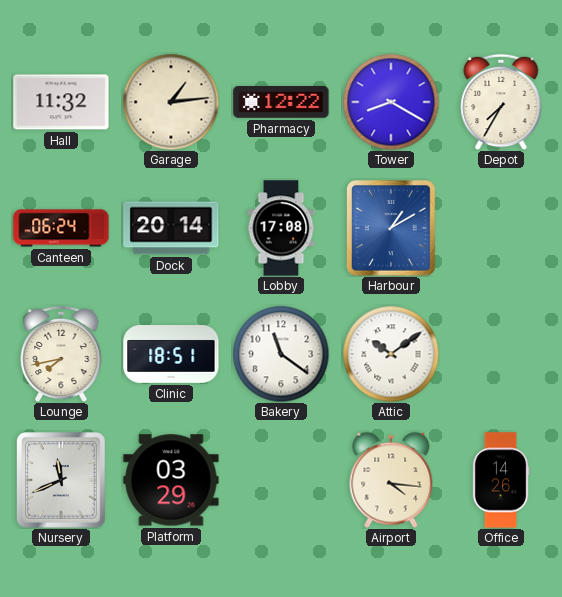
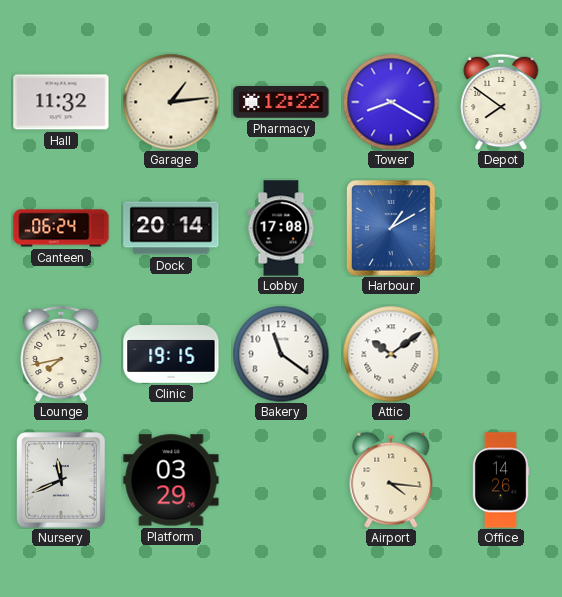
Depot: 7:35 -> 7:51
Clinic: 18:51 -> 19:15
